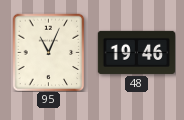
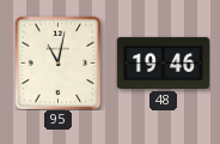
95: 11:04 -> 11:02
